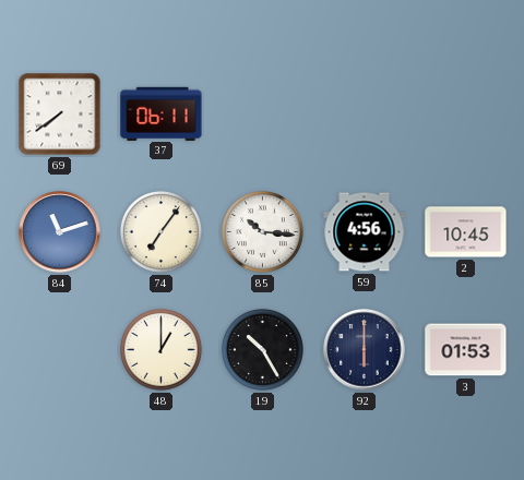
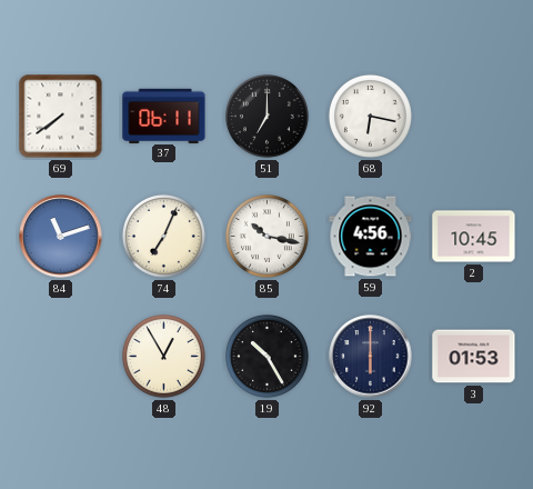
51: none -> 7:00
68: none -> 6:17
74: 7:06 -> 7:04
85: 10:16 -> 10:17
48: 1:00 -> 12:55
